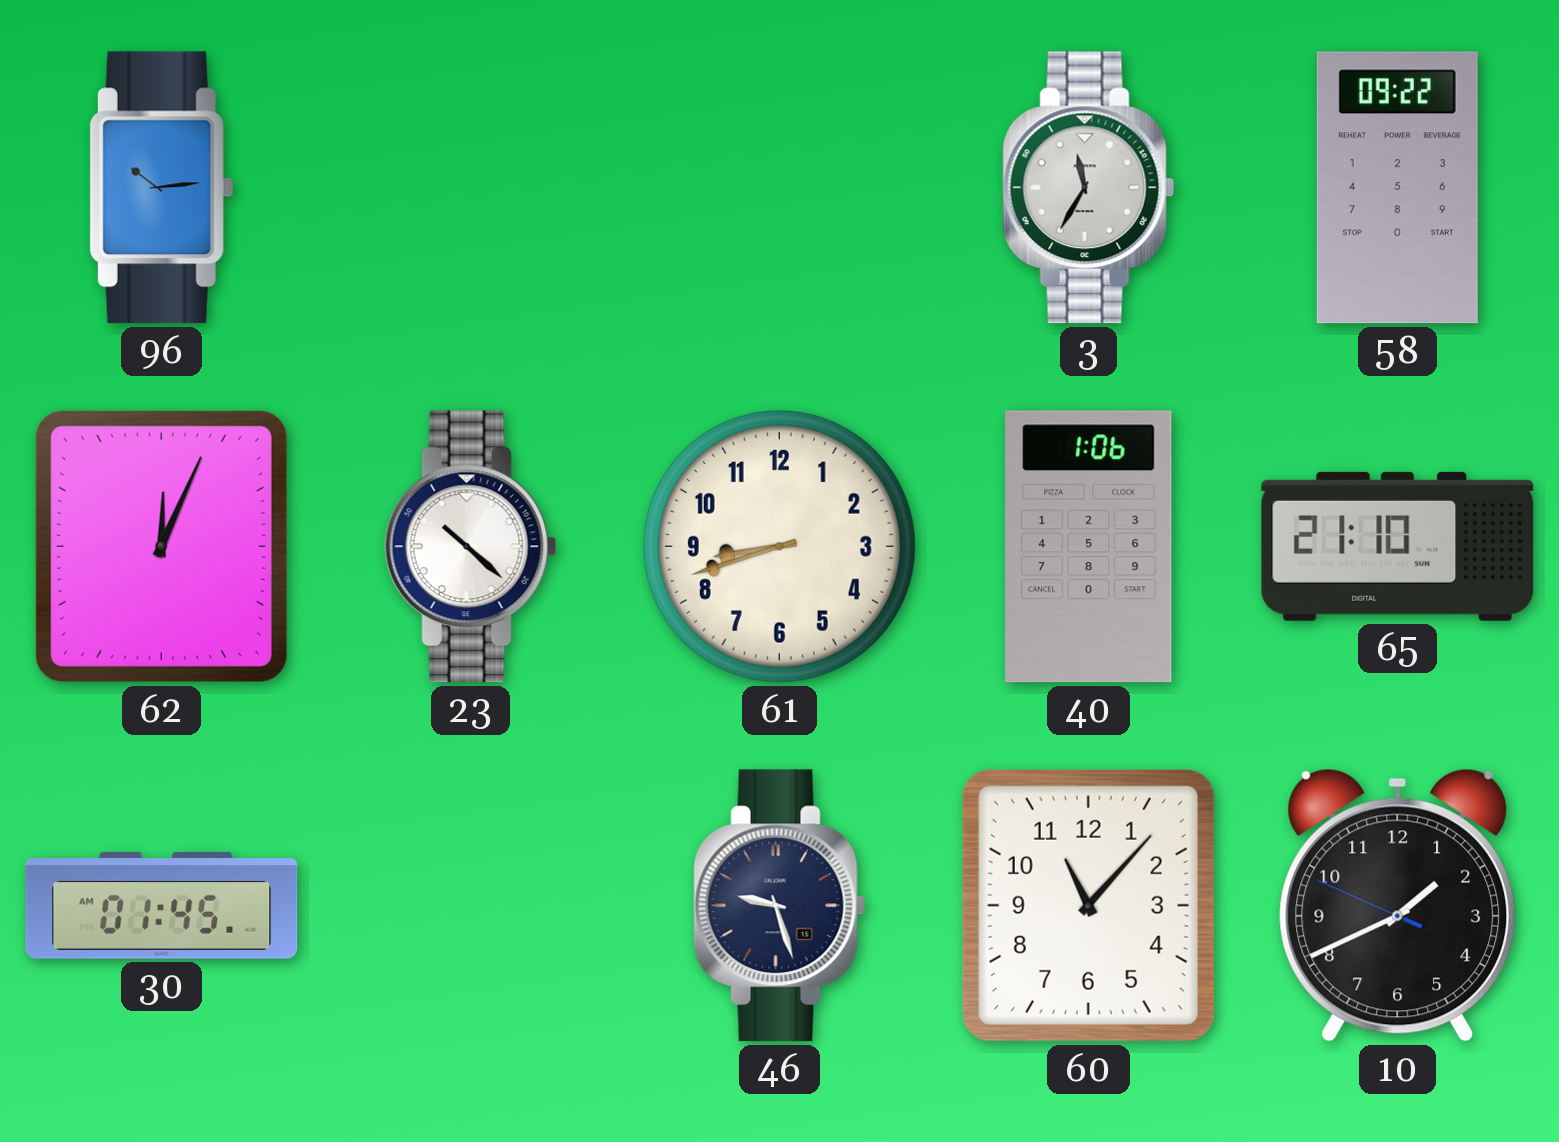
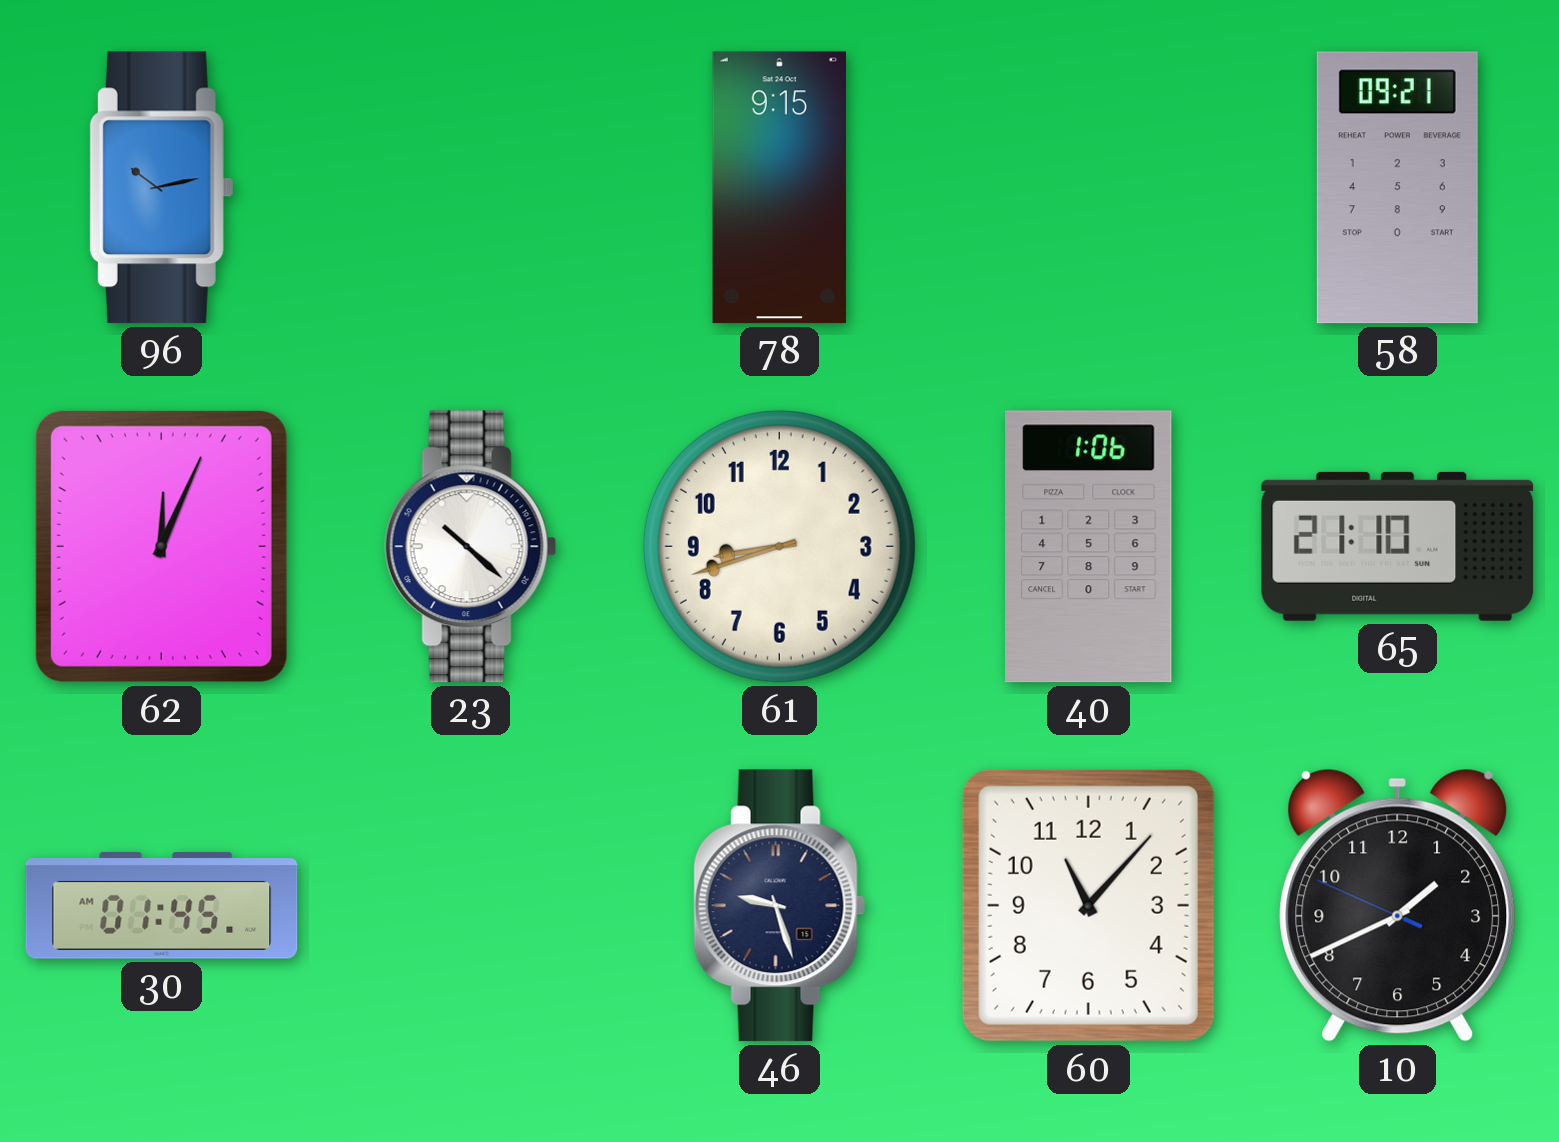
96: 10:14 -> 10:13
78: none -> 9:15
3: 11:35 -> none
58: 09:22 -> 09:21
